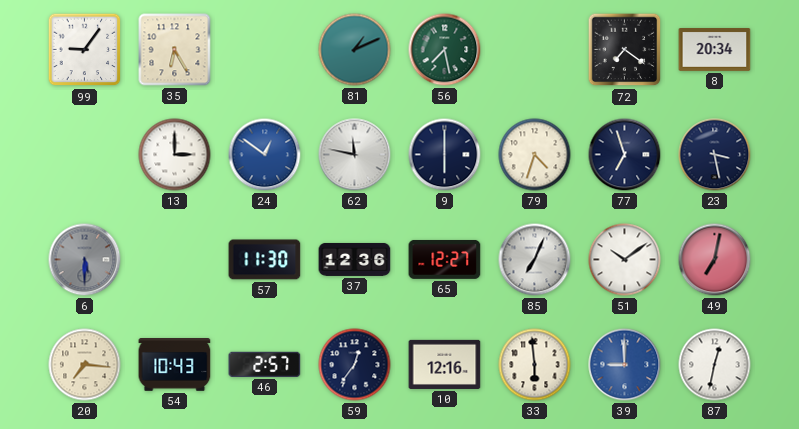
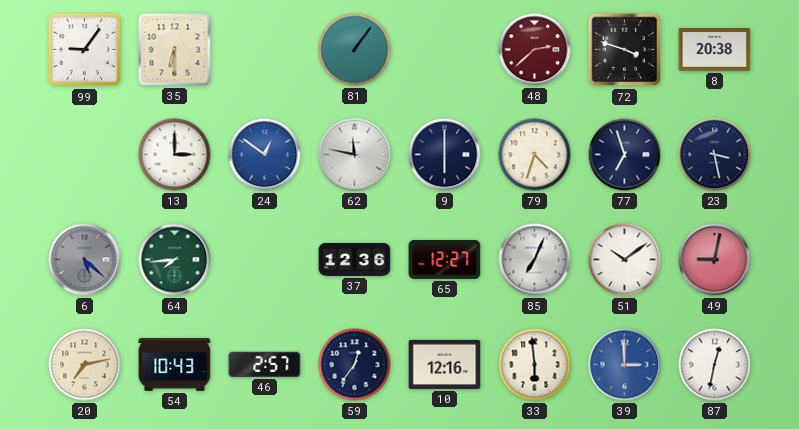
35: 6:25 -> 6:30
81: 1:11 -> 1:06
56: 7:28 -> none
48: none -> 2:38
72: 7:21 -> 3:48
8: 20:34 -> 20:38
6: 5:30 -> 5:22
64: none -> 7:44
57: 11:30 -> none
49: 7:02 -> 9:02
20: 7:16 -> 7:13
39: 9:00 -> 3:00
